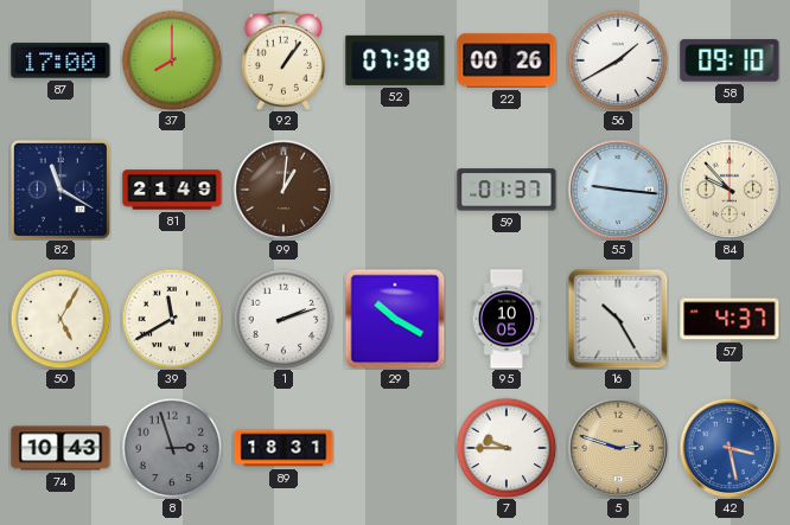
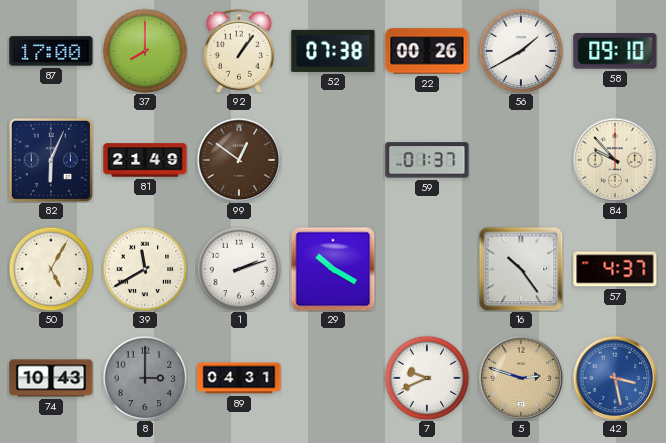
82: 11:20 -> 6:04
99: 1:01 -> 12:51
55: 9:16 -> none
95: 10:05 -> none
16: 10:25 -> 10:24
8: 2:57 -> 3:00
89: 18:31 -> 04:31
7: 9:45 -> 9:41
